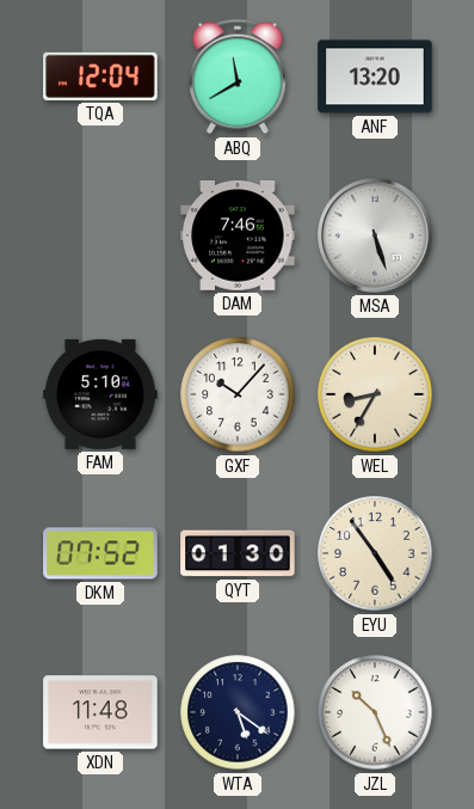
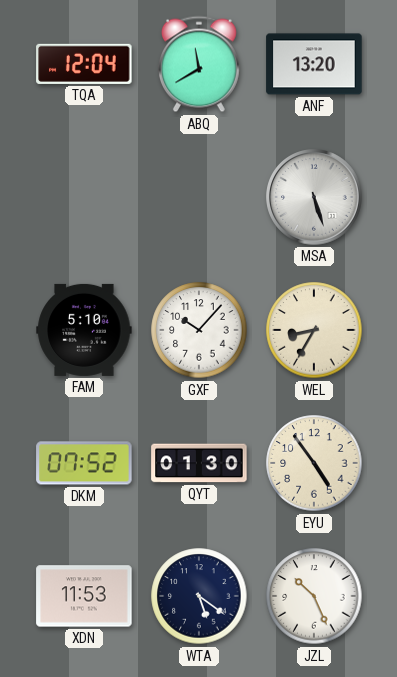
DAM: 7:46 -> none
XDN: 11:48 -> 11:53
